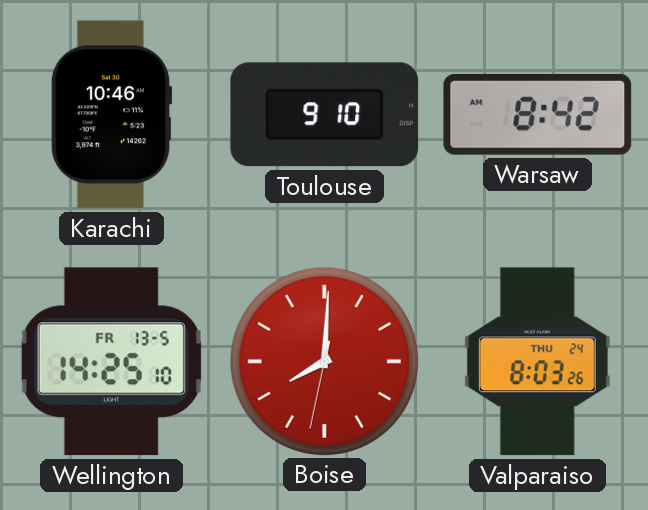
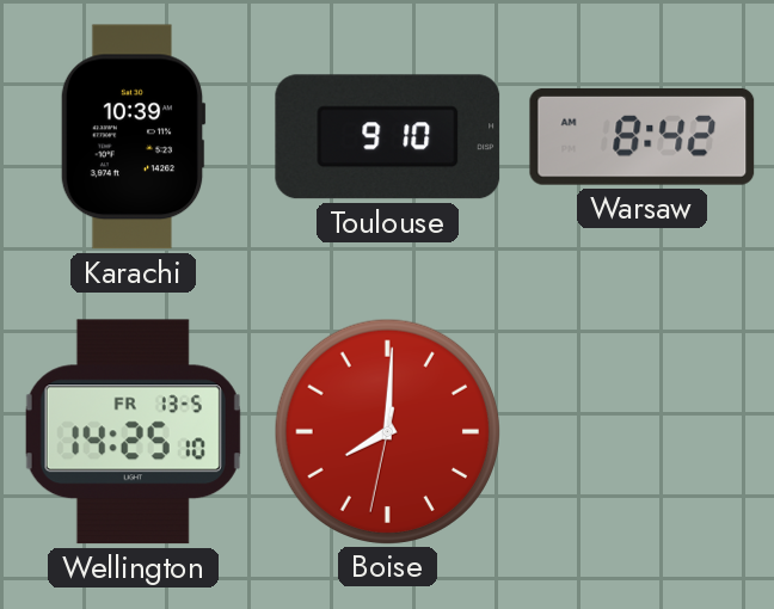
Karachi: 10:46 -> 10:39
Valparaiso: 8:03 -> none
